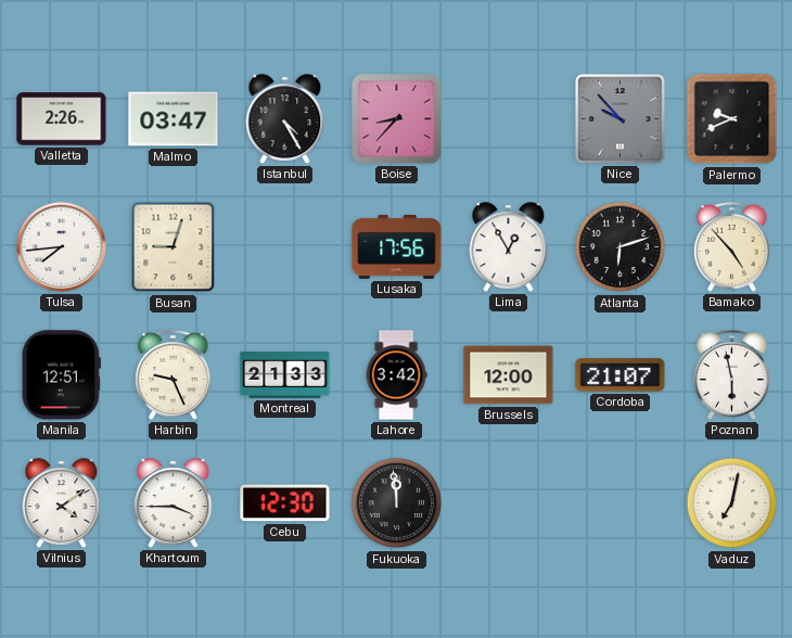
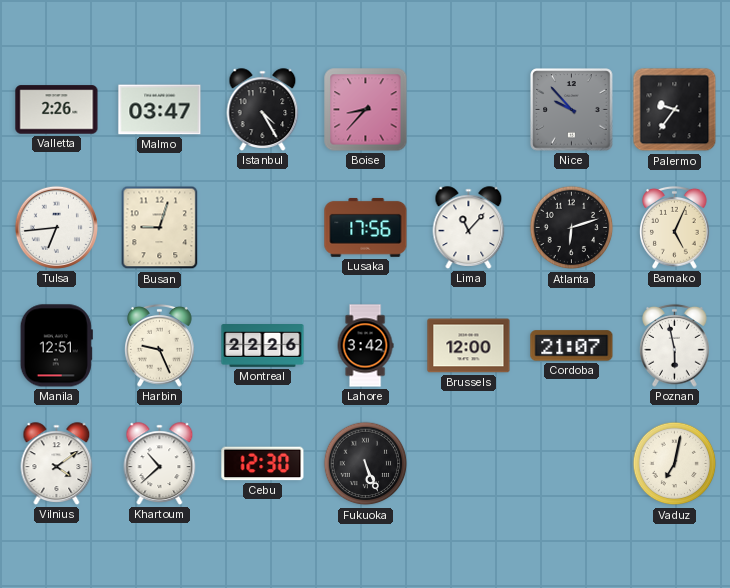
Palermo: 9:41 -> 9:36
Tulsa: 7:44 -> 6:44
Lima: 12:55 -> 11:07
Bamako: 4:53 -> 5:04
Montreal: 21:33 -> 22:26
Khartoum: 3:45 -> 10:38
Fukuoka: 11:59 -> 5:26
